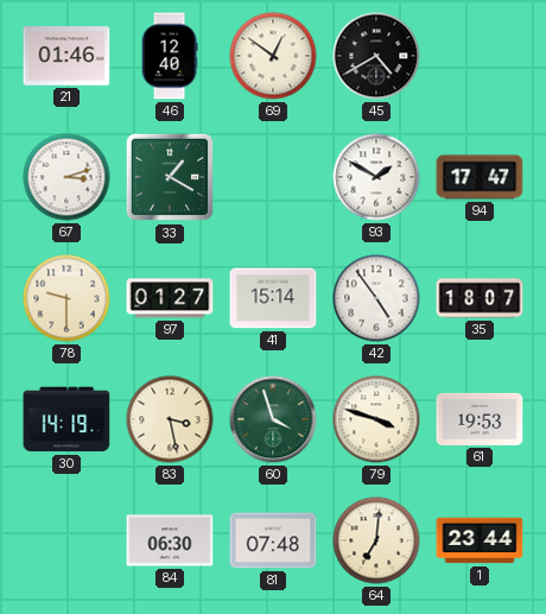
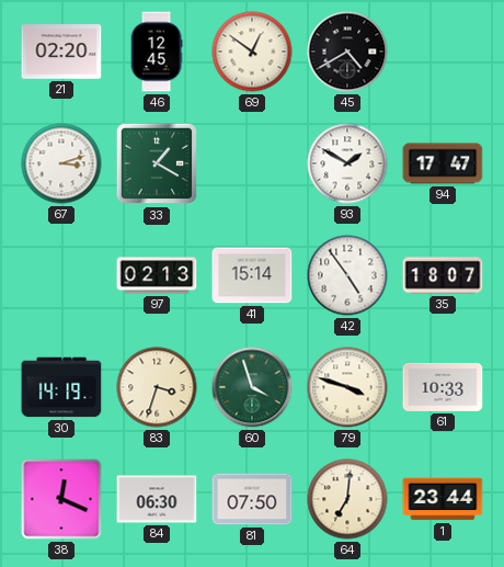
21: 01:46 -> 02:20
46: 12:40 -> 12:45
78: 9:30 -> none
97: 01:27 -> 02:13
83: 3:28 -> 3:33
61: 19:53 -> 10:33
38: none -> 12:19
81: 07:48 -> 07:50
